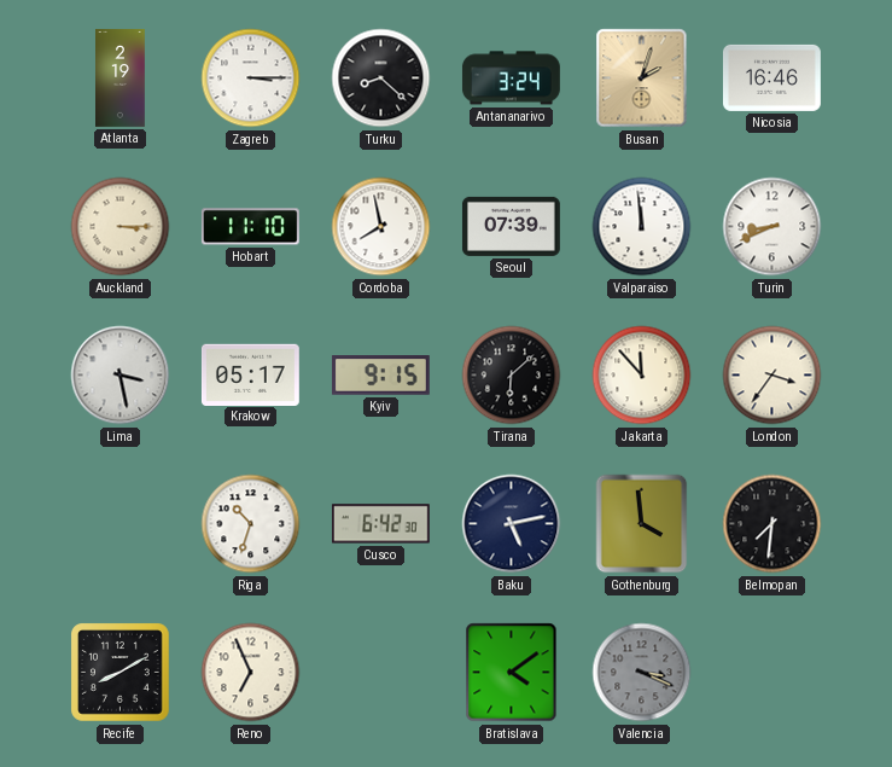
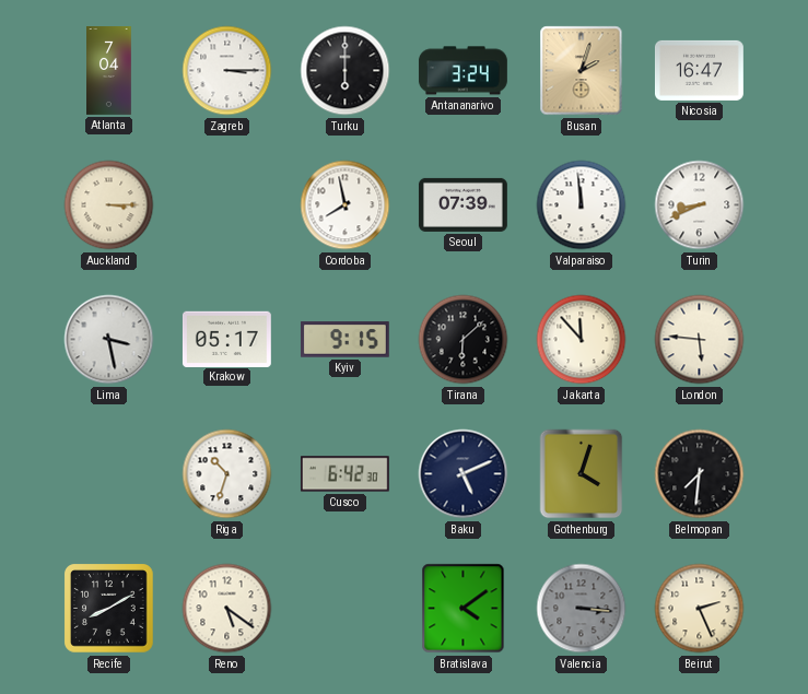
Atlanta: 2:19 -> 7:04
Turku: 8:22 -> 6:00
Nicosia: 16:46 -> 16:47
Hobart: 11:10 -> none
London: 3:36 -> 5:46
Baku: 5:13 -> 5:11
Gothenburg: 3:59 -> 4:03
Reno: 6:56 -> 5:21
Valencia: 3:19 -> 3:16
Beirut: none -> 2:26
